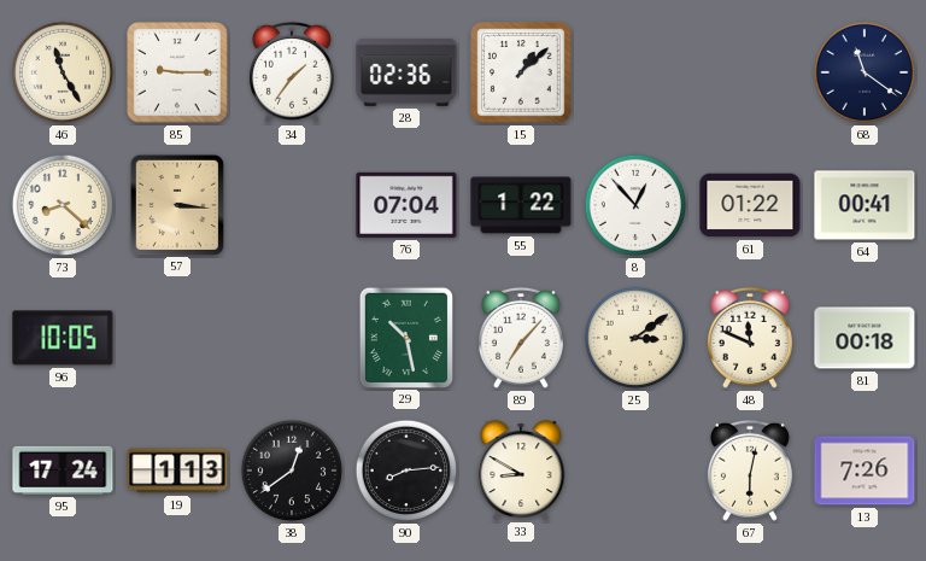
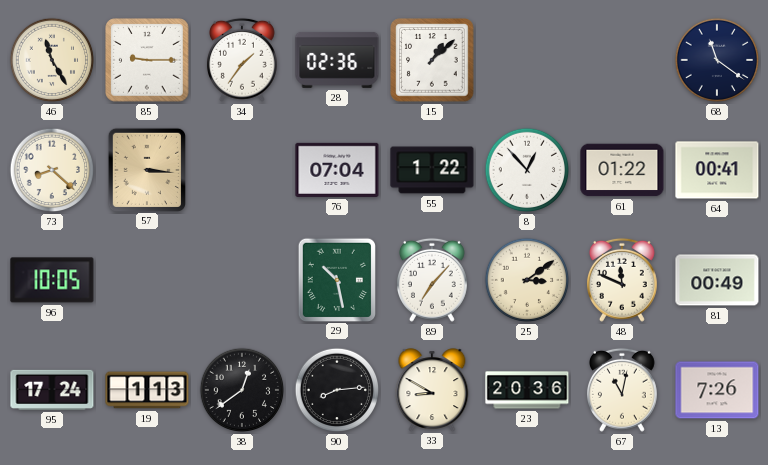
81: 00:18 -> 00:49
23: none -> 20:36
67: 6:02 -> 11:02
